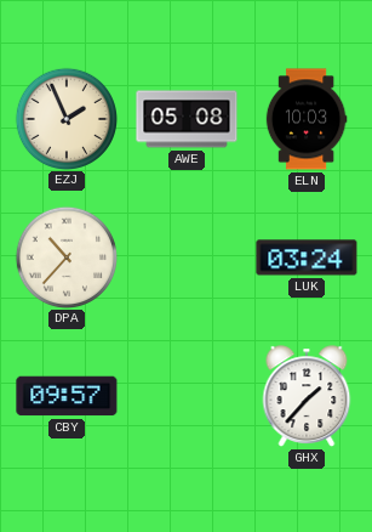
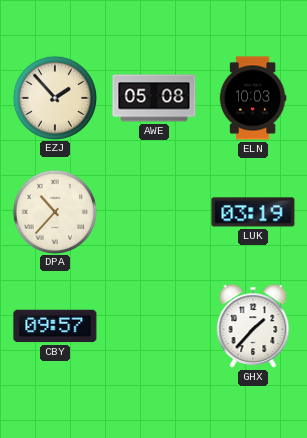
EZJ: 1:56 -> 1:53
LUK: 03:24 -> 03:19
